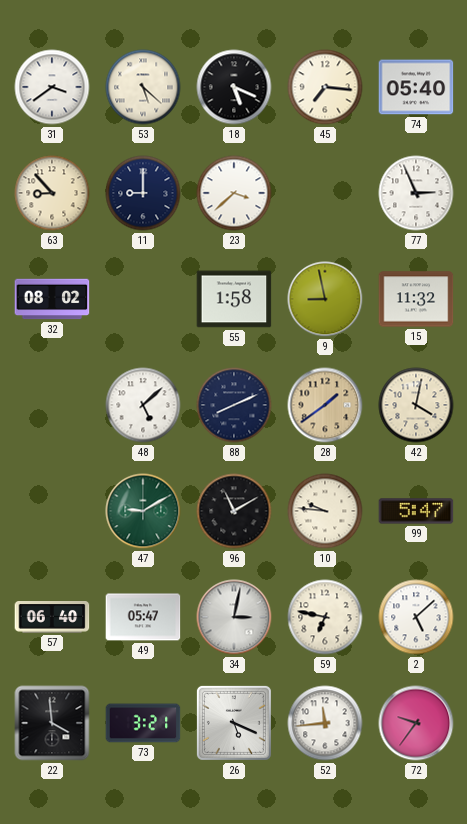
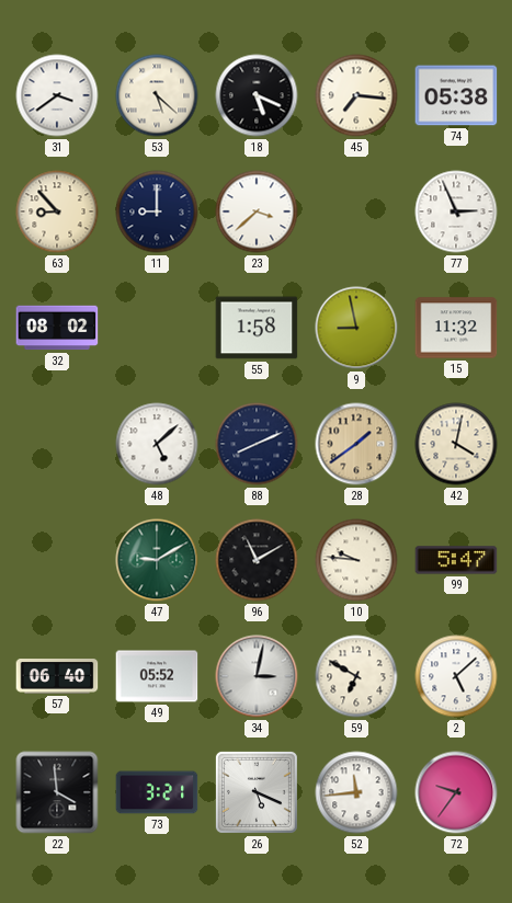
74: 05:40 -> 05:38
49: 05:47 -> 05:52
59: 6:47 -> 6:50
